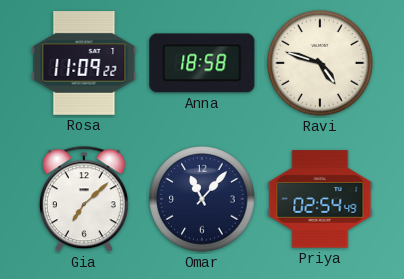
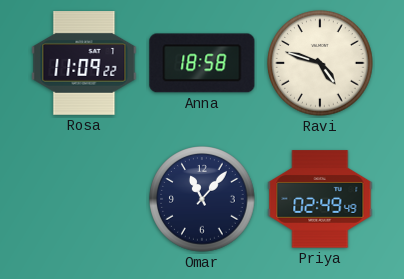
Gia: 7:08 -> none
Priya: 02:54 -> 02:49
